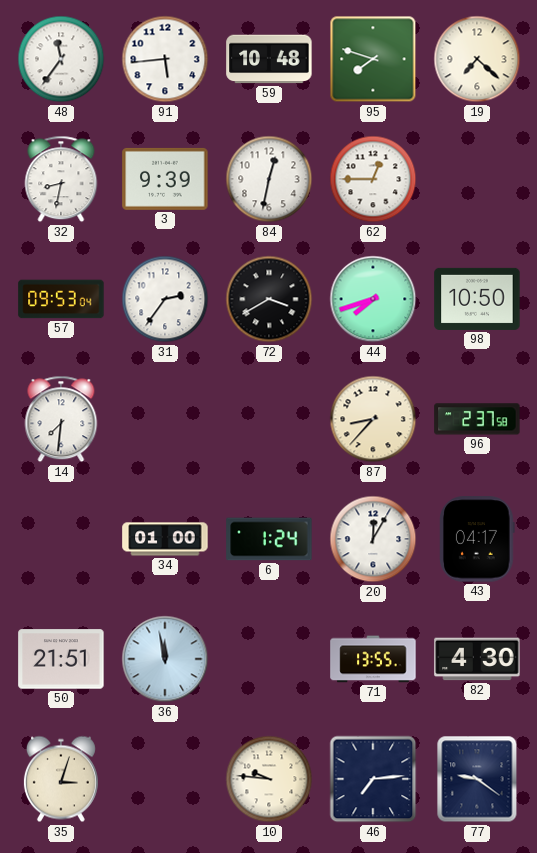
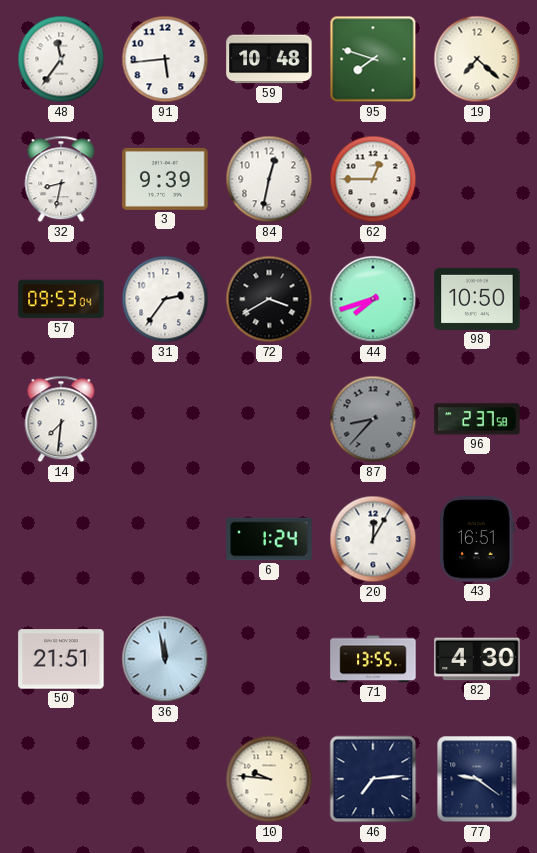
87 dial: cream -> grey
34: 01:00 -> none
43: 04:17 -> 16:51
35: 3:03 -> none
